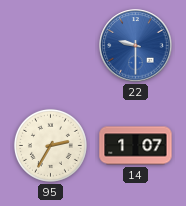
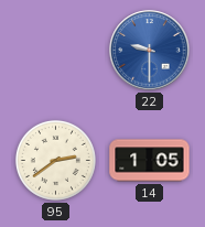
95: 2:35 -> 2:39
14: 1:07 -> 1:05
